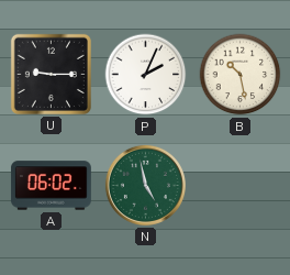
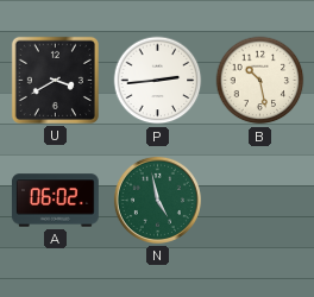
U: 9:15 -> 3:40
P: 2:04 -> 2:44
